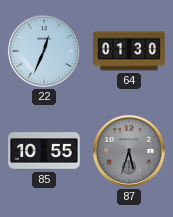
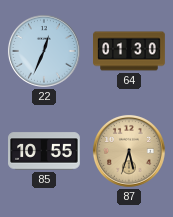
87 dial: grey -> champagne
